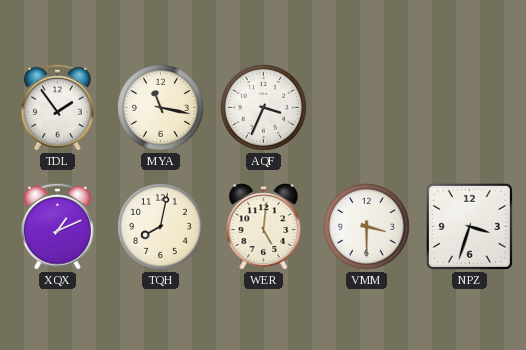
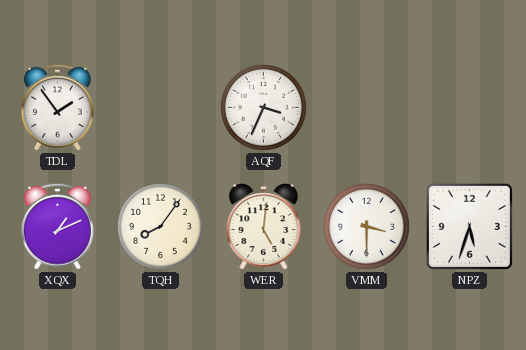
MYA: 11:17 -> none
TQH: 8:02 -> 8:06
NPZ: 3:33 -> 5:33
